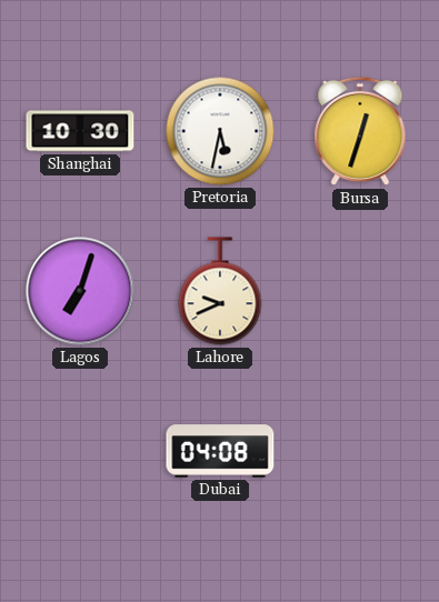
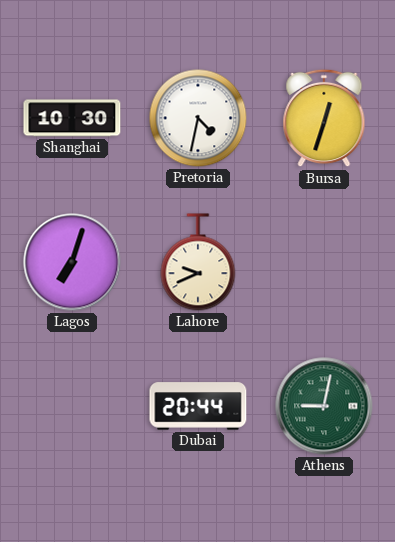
Pretoria: 5:32 -> 4:32
Dubai: 04:08 -> 20:44
Athens: none -> 9:02
